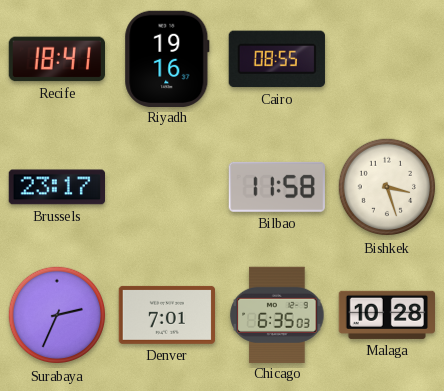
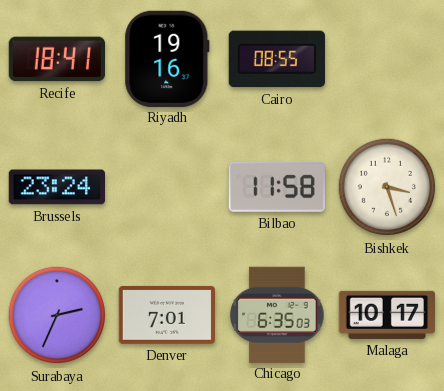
Brussels: 23:17 -> 23:24
Malaga: 10:28 -> 10:17
